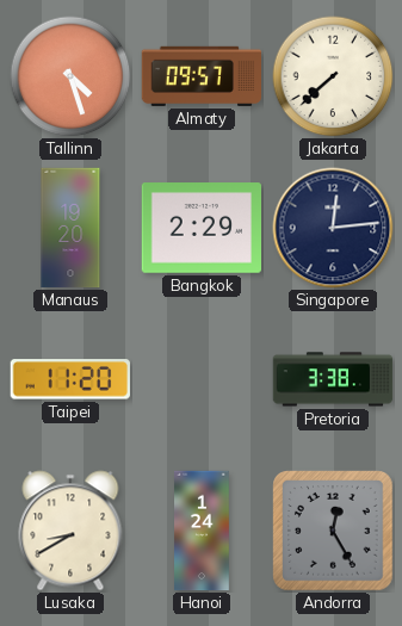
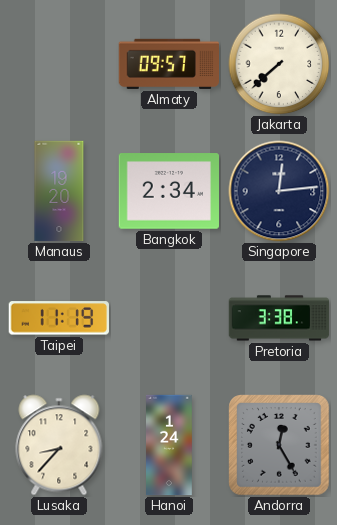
Tallinn: 4:27 -> none
Bangkok: 2:29 -> 2:34
Taipei: 11:20 -> 11:19
Lusaka: 8:40 -> 8:37
